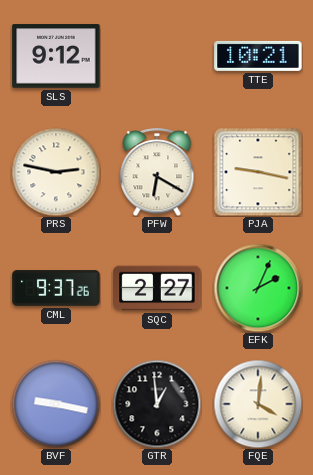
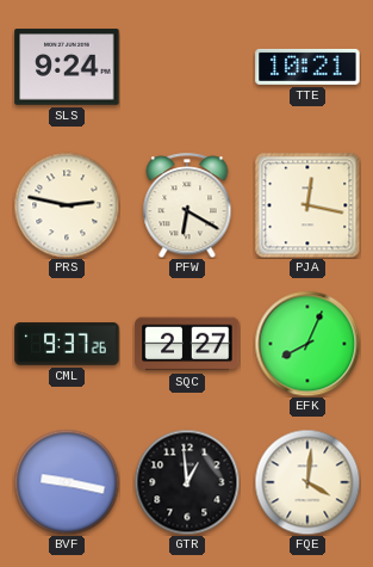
SLS: 9:12 -> 9:24
PJA: 9:17 -> 12:17
EFK: 2:04 -> 8:04
